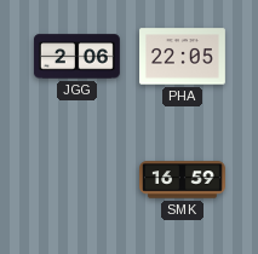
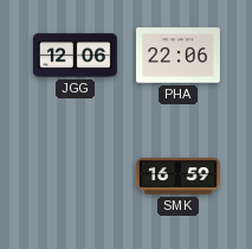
JGG: 2:06 -> 12:06
PHA: 22:05 -> 22:06
